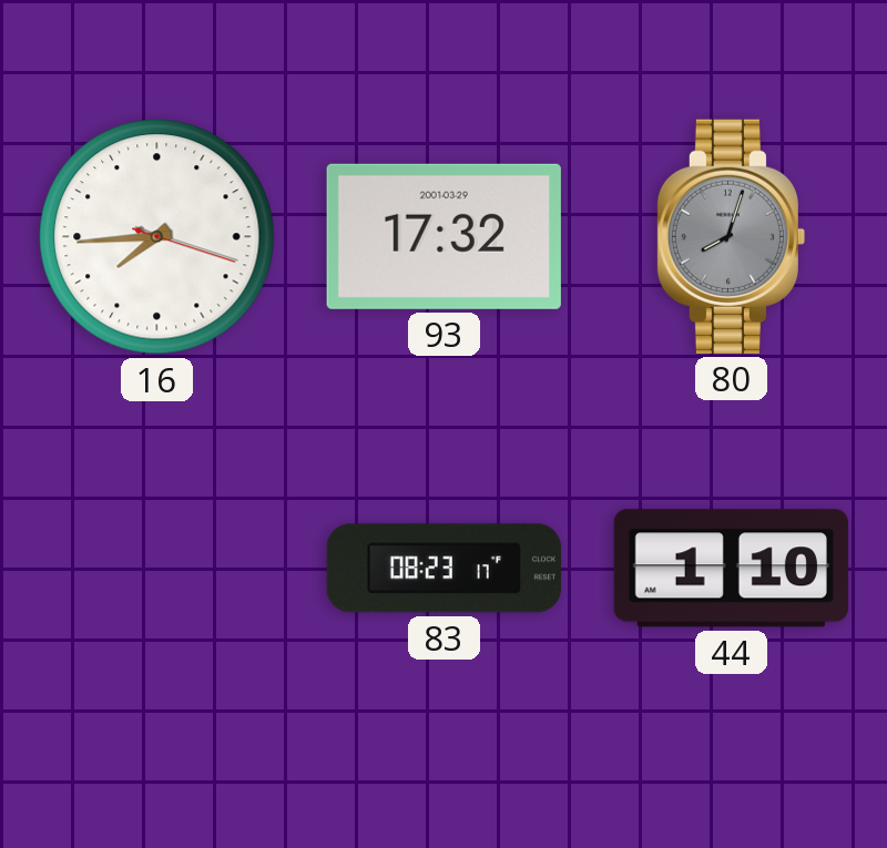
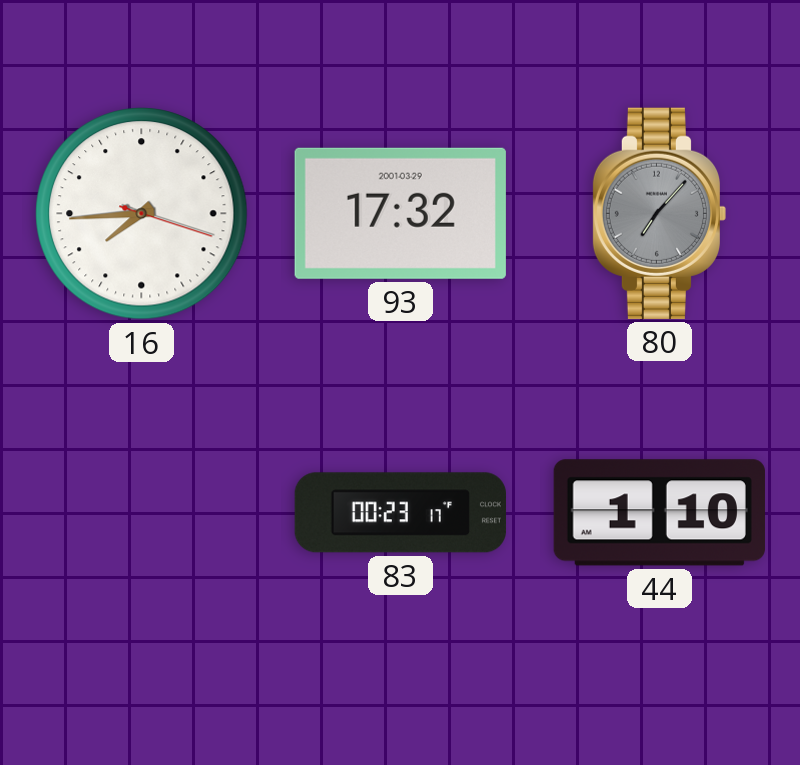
80: 8:03 -> 7:07
83: 08:23 -> 00:23
